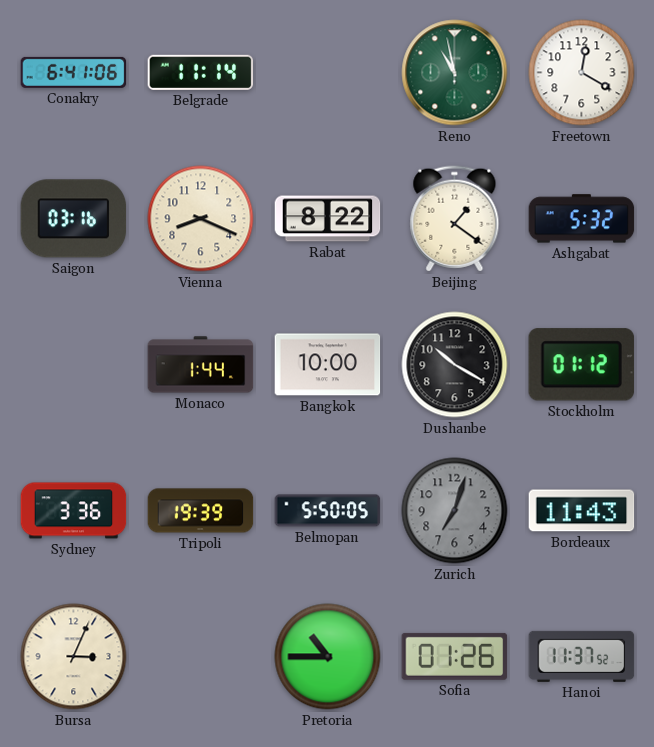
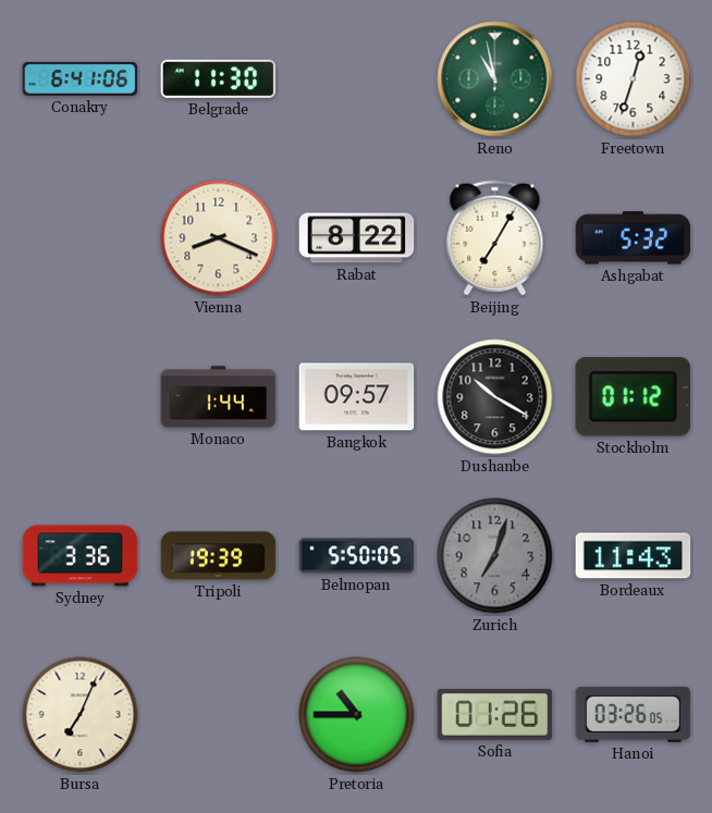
Belgrade: 11:14 -> 11:30
Freetown: 12:20 -> 12:33
Saigon: 03:16 -> none
Beijing: 1:21 -> 7:05
Bangkok: 10:00 -> 09:57
Bursa: 3:04 -> 7:04
Hanoi: 11:37 -> 03:26
